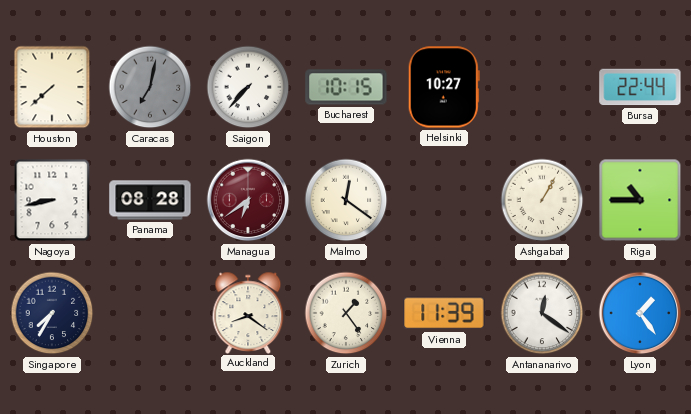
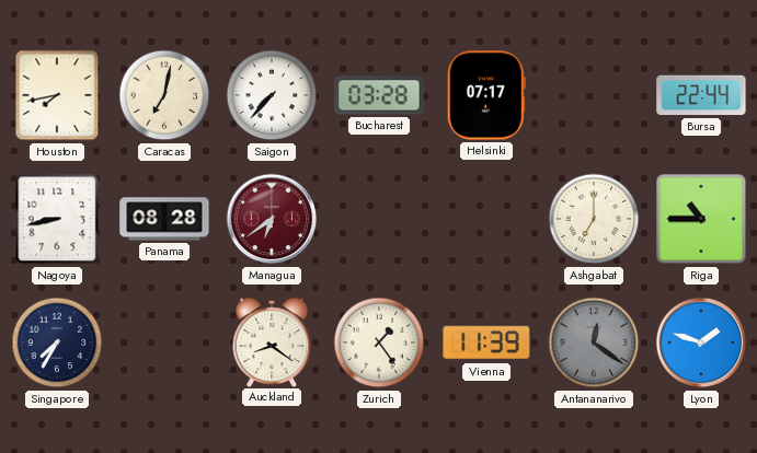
Houston: 7:38 -> 7:43
Caracas dial: grey -> cream
Bucharest: 10:15 -> 03:28
Helsinki: 10:27 -> 07:17
Malmo: 12:21 -> none
Ashgabat: 1:05 -> 7:00
Antananarivo dial: white -> grey
Lyon: 1:24 -> 1:48
